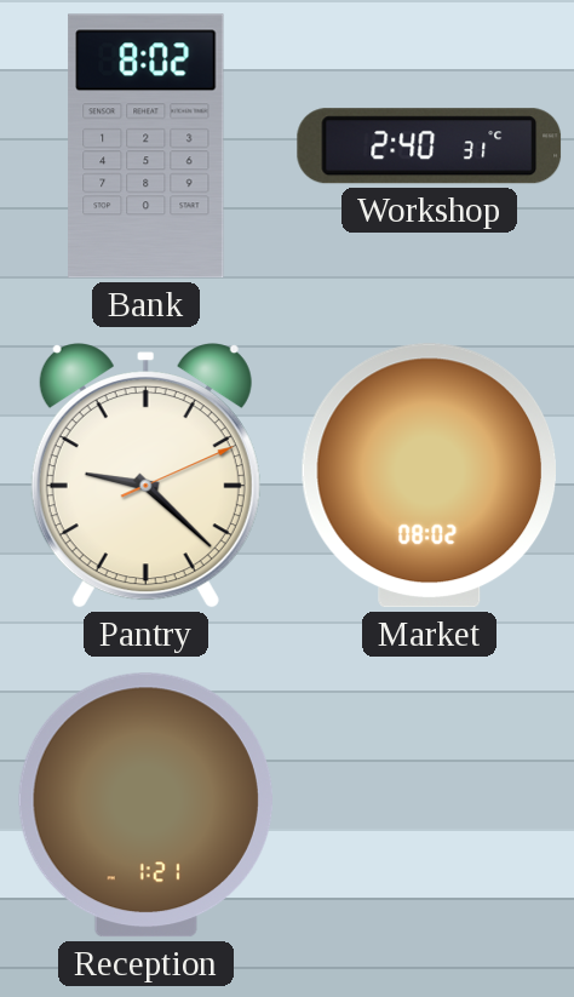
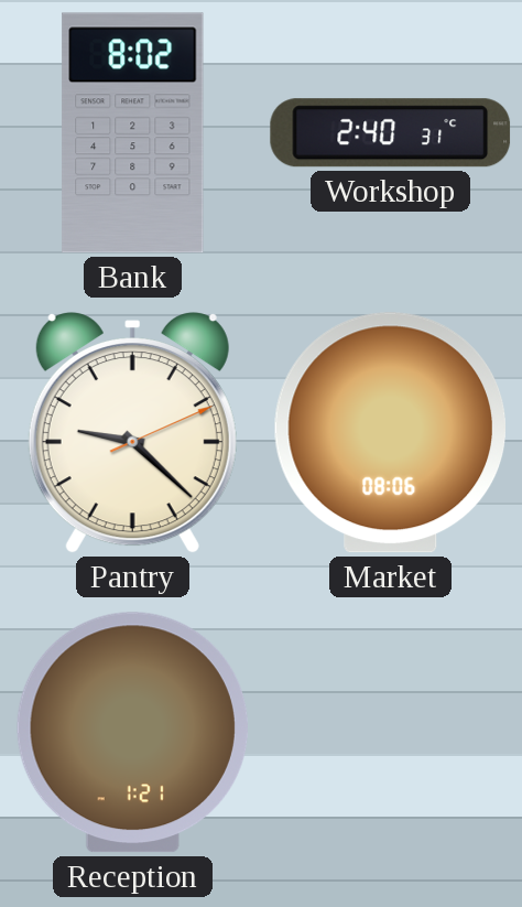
Market: 08:02 -> 08:06
